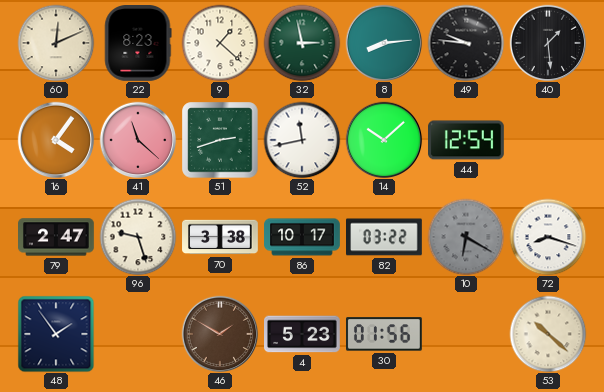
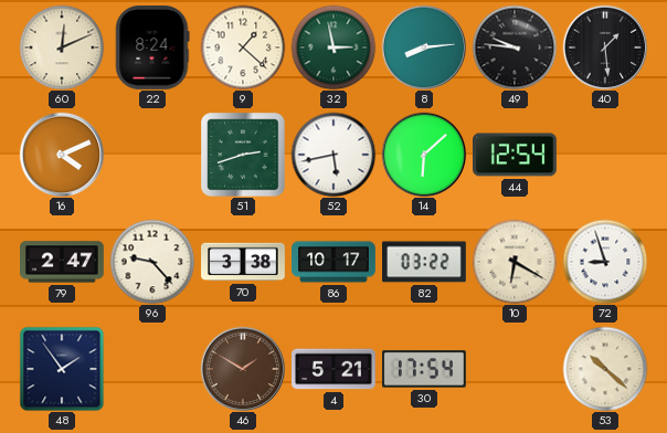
22: 8:23 -> 8:24
16: 4:06 -> 4:11
41: 11:22 -> none
52: 11:43 -> 5:43
14: 10:08 -> 6:08
96: 9:27 -> 9:23
10 dial: grey -> cream
72: 8:18 -> 8:57
4: 5:23 -> 5:21
30: 01:56 -> 17:54
